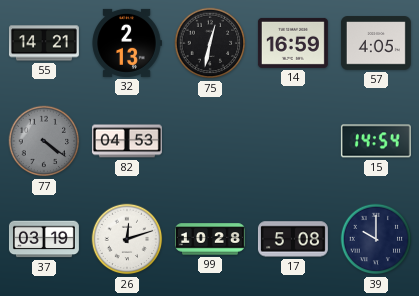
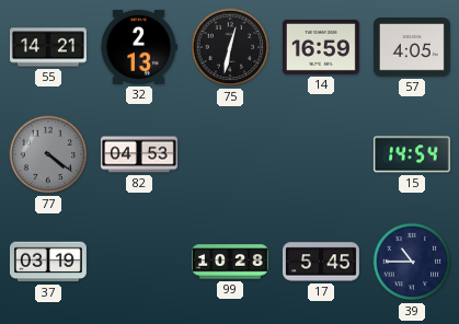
26: 12:12 -> none
17: 5:08 -> 5:45
39: 10:00 -> 10:45
